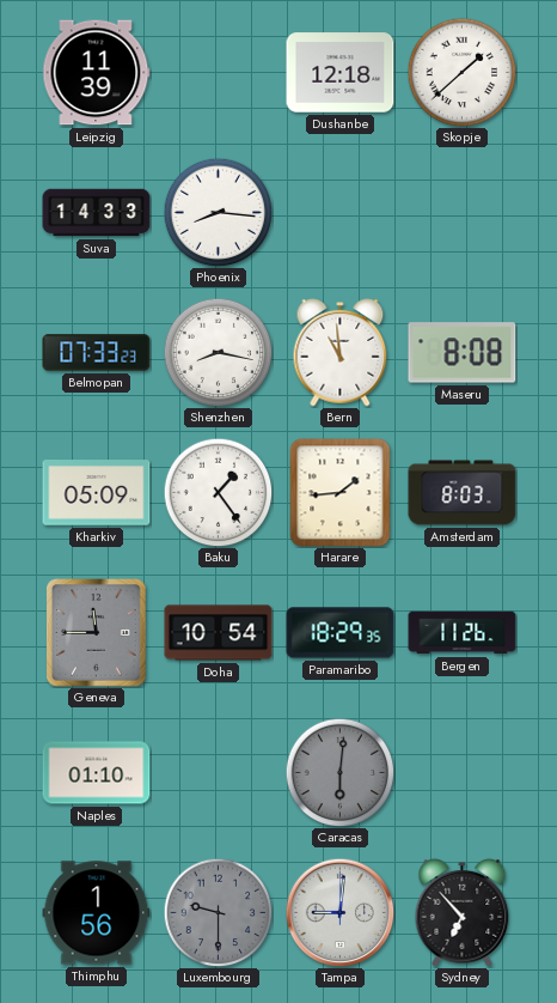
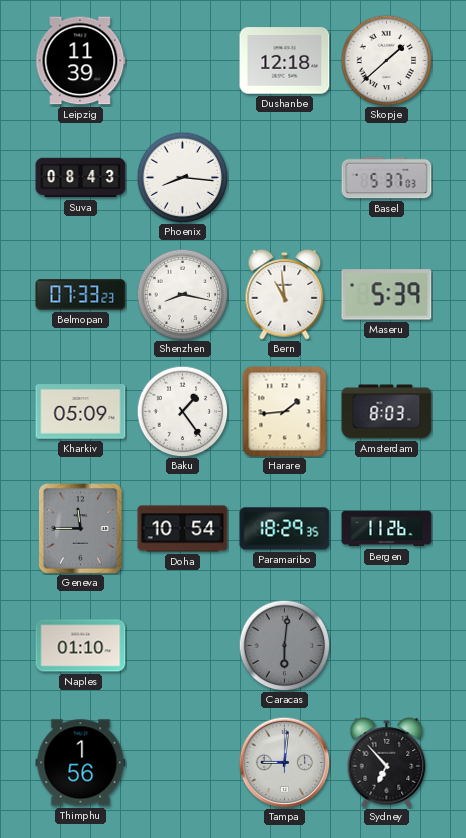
Suva: 14:33 -> 08:43
Basel: none -> 5:37
Maseru: 8:08 -> 5:39
Luxembourg: 9:30 -> none
